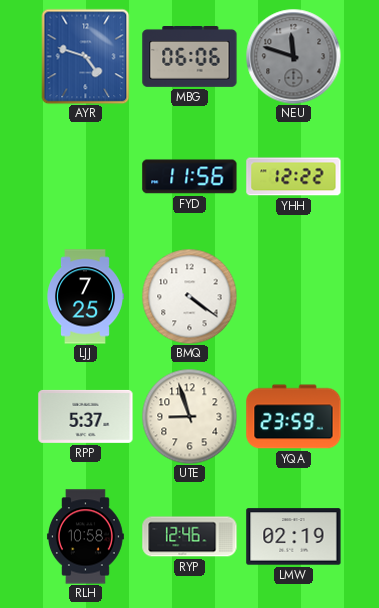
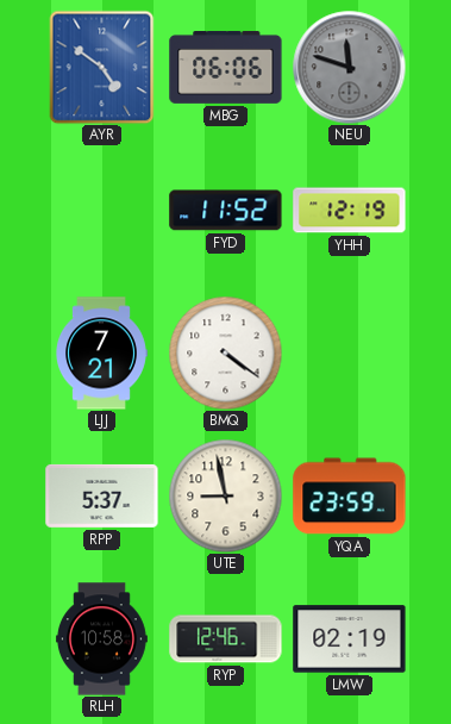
AYR: 4:48 -> 4:51
FYD: 11:56 -> 11:52
YHH: 12:22 -> 12:19
LJJ: 7:25 -> 7:21
UTE: 8:57 -> 8:58
